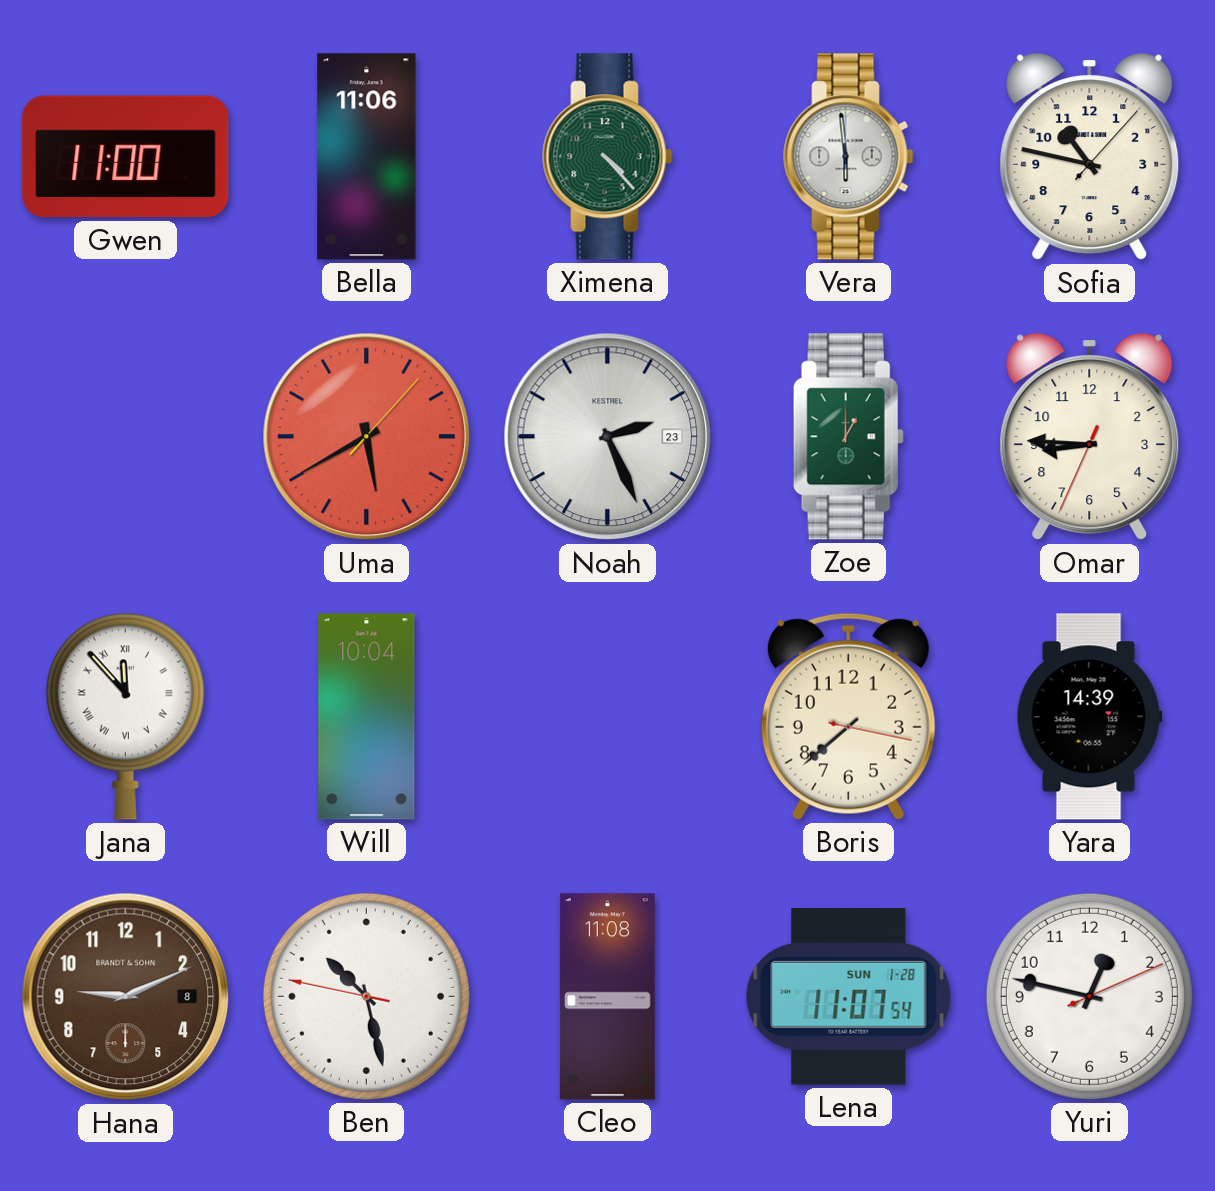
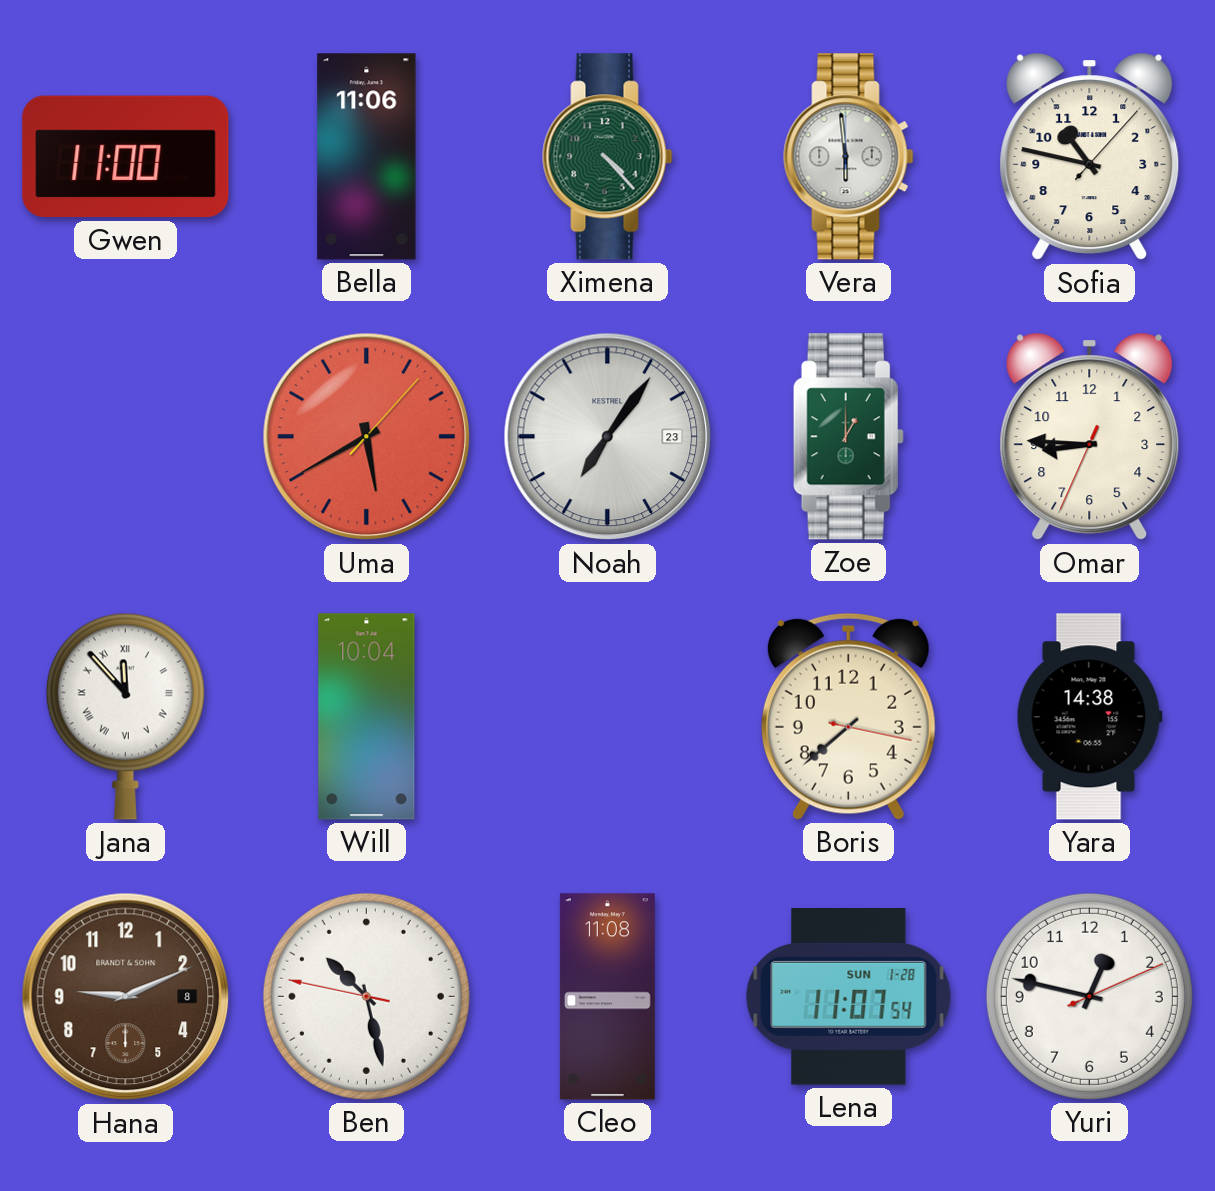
Noah: 2:26 -> 7:06
Yara: 14:39 -> 14:38
